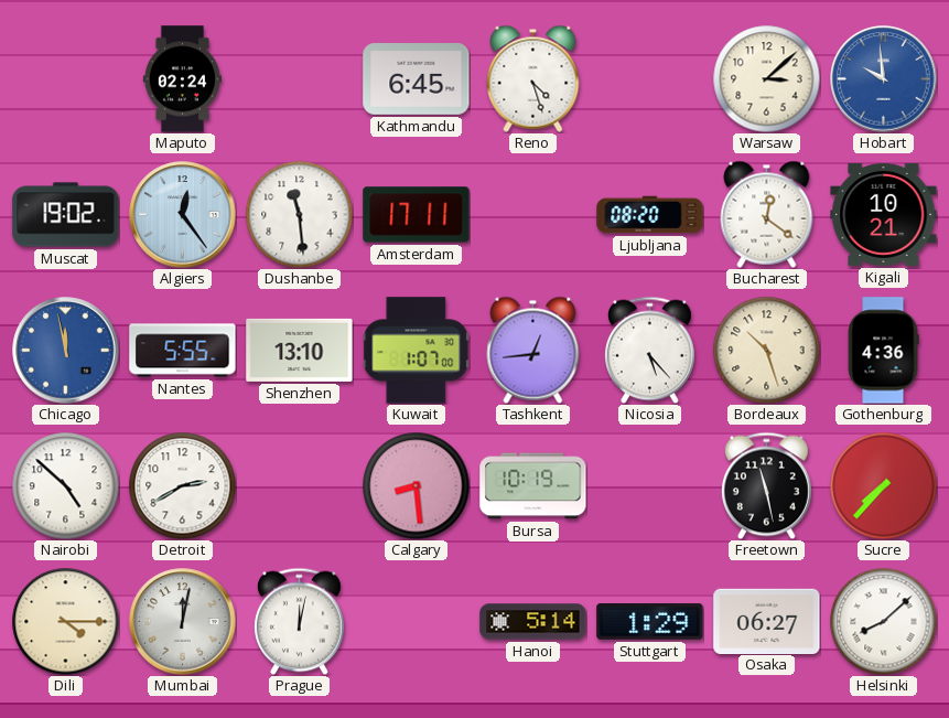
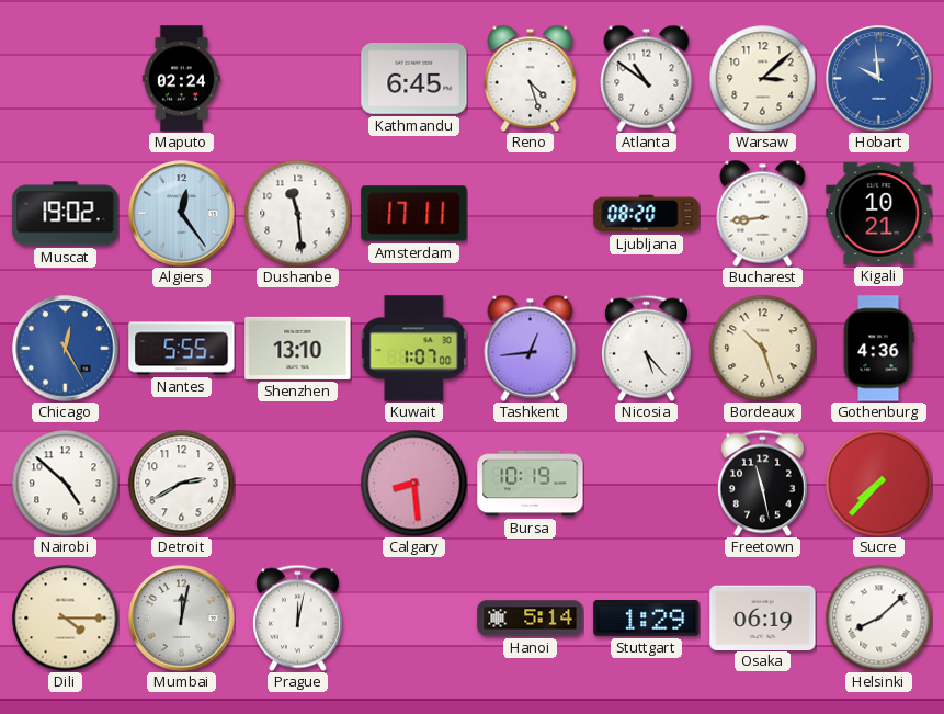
Atlanta: none -> 10:51
Bucharest: 12:21 -> 8:44
Chicago: 11:58 -> 12:25
Osaka: 06:27 -> 06:19
